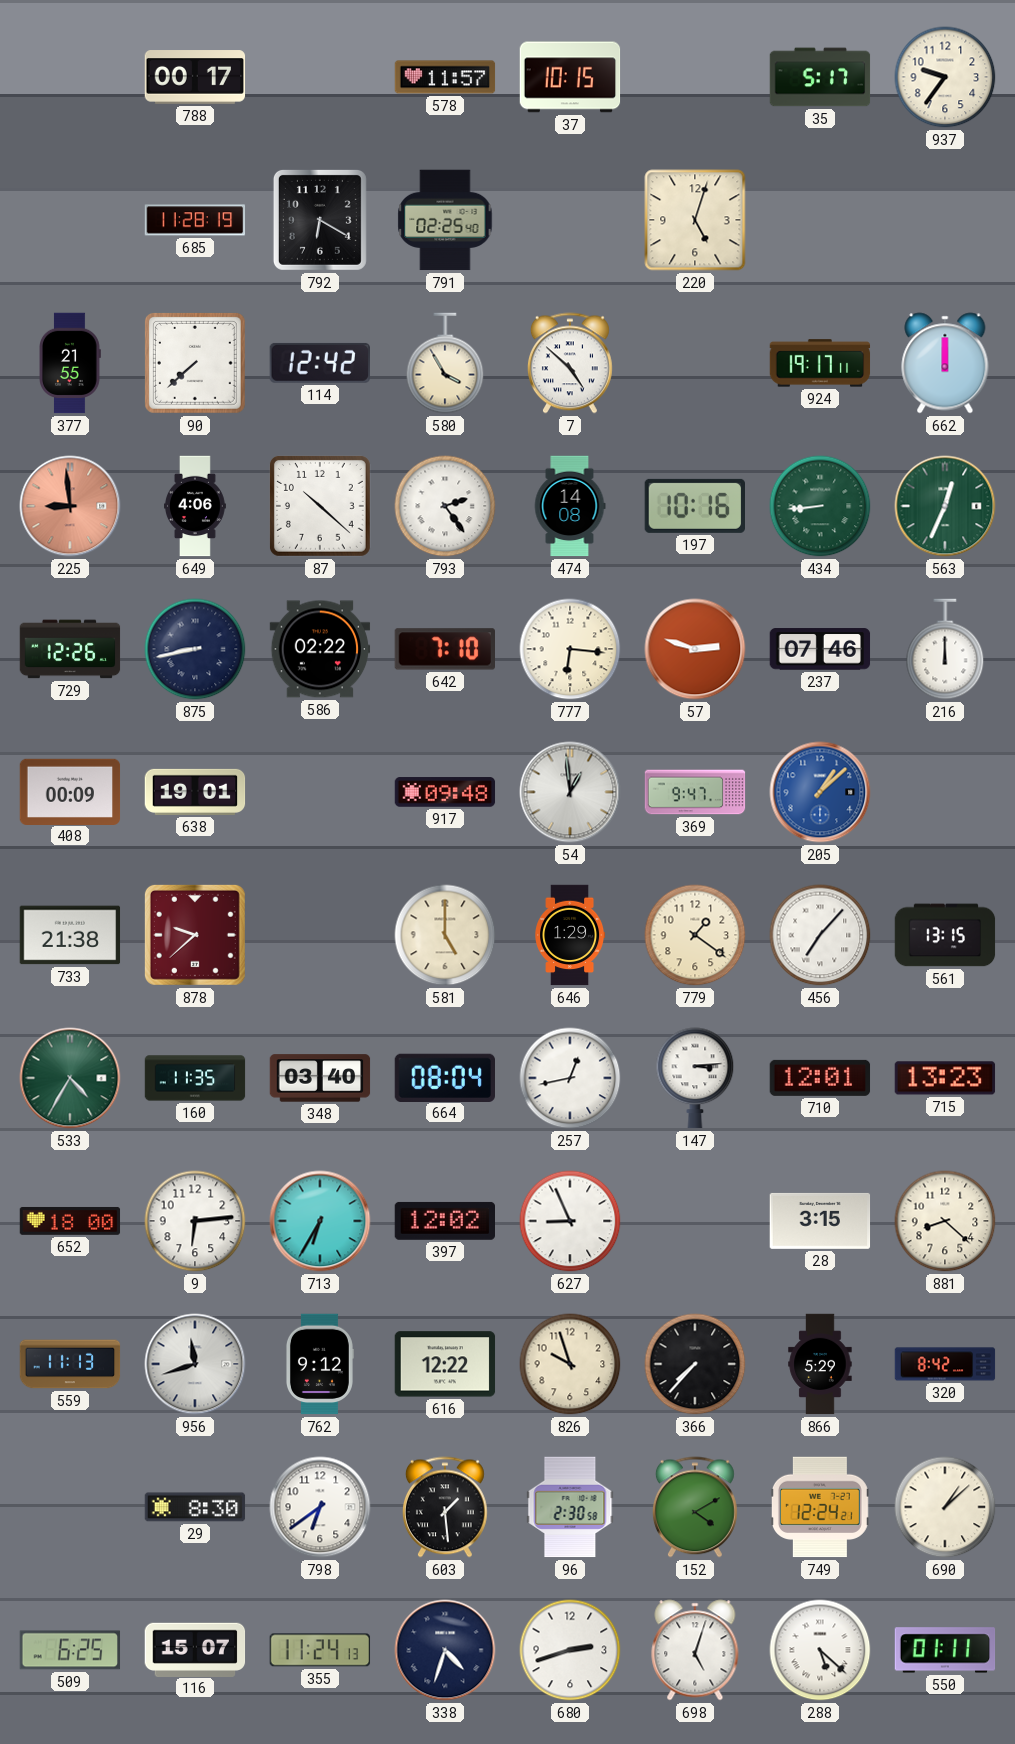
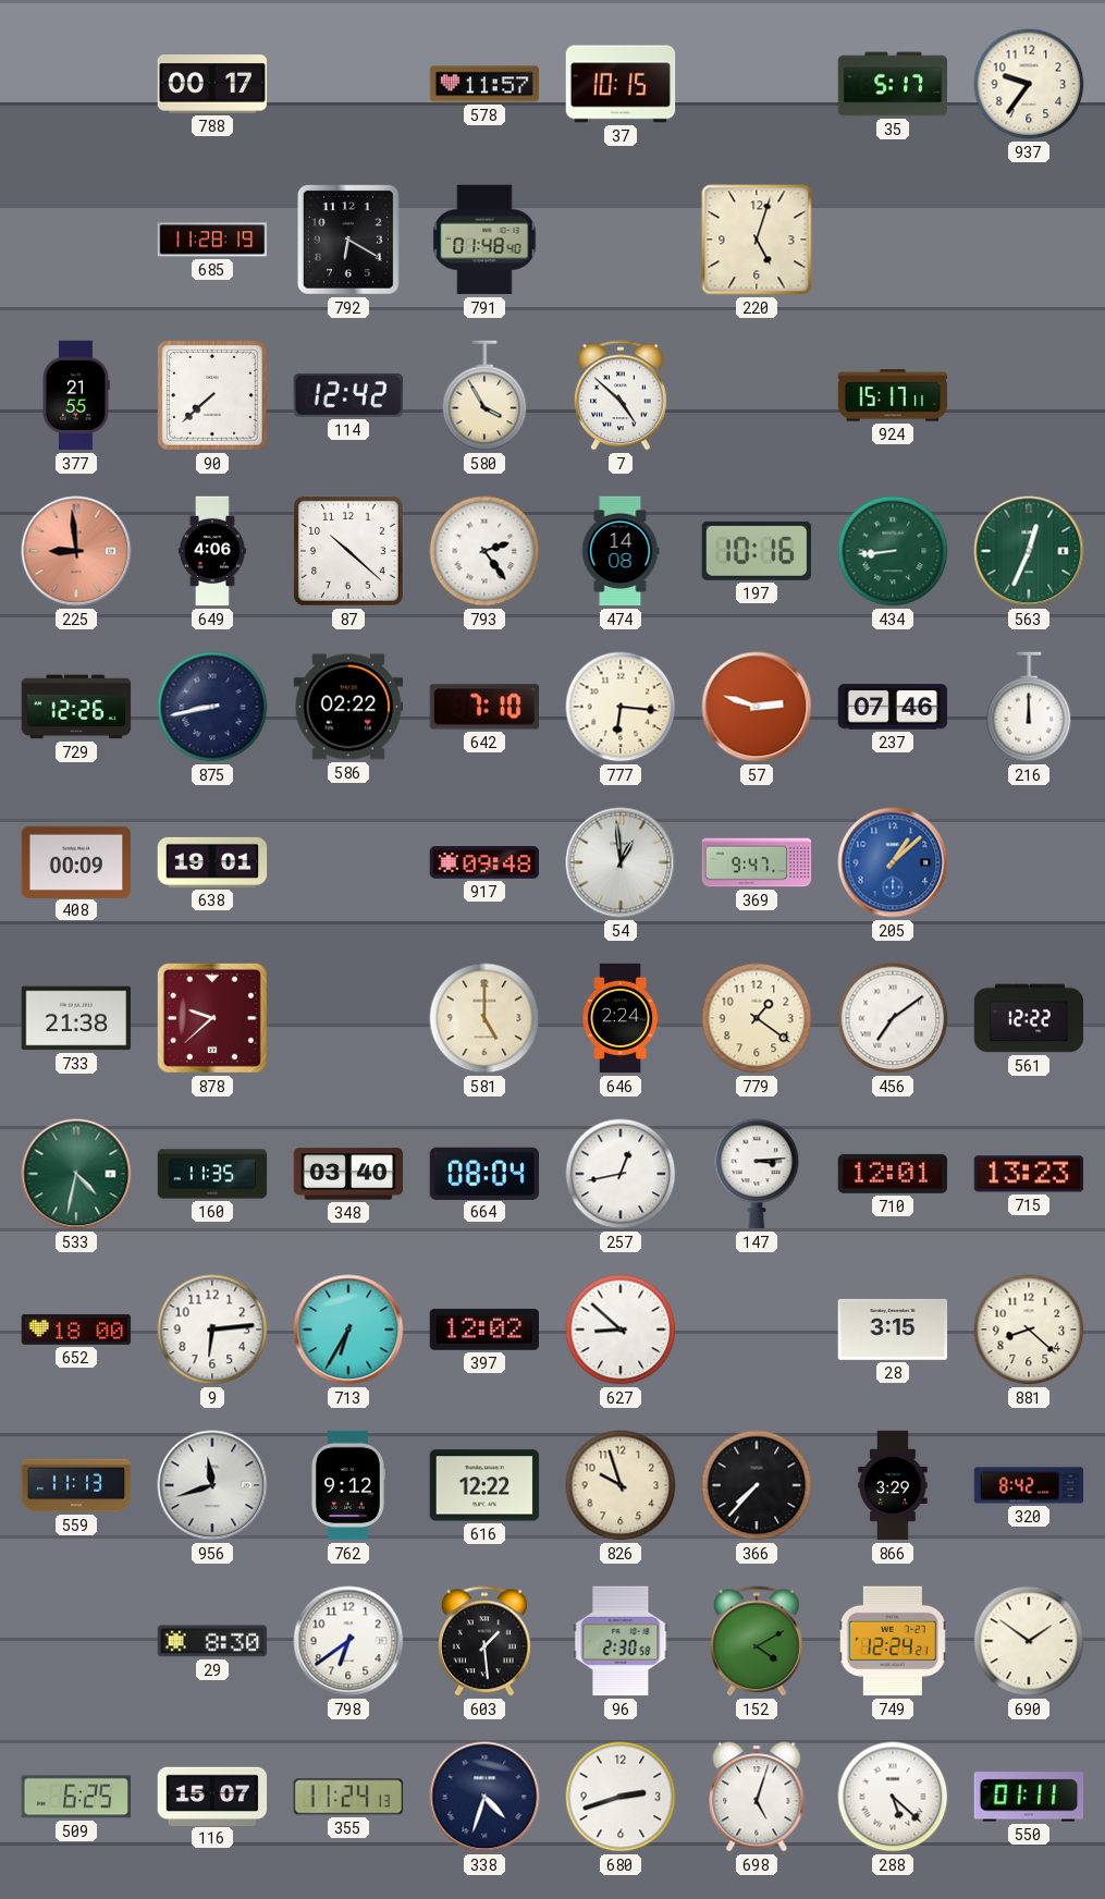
791: 02:25 -> 01:48
924: 19:17 -> 15:17
662: 12:00 -> none
646: 1:29 -> 2:24
456: 7:07 -> 7:09
561: 13:15 -> 12:22
533: 4:35 -> 4:32
627: 8:56 -> 8:52
866: 5:29 -> 3:29
690: 1:08 -> 1:51
